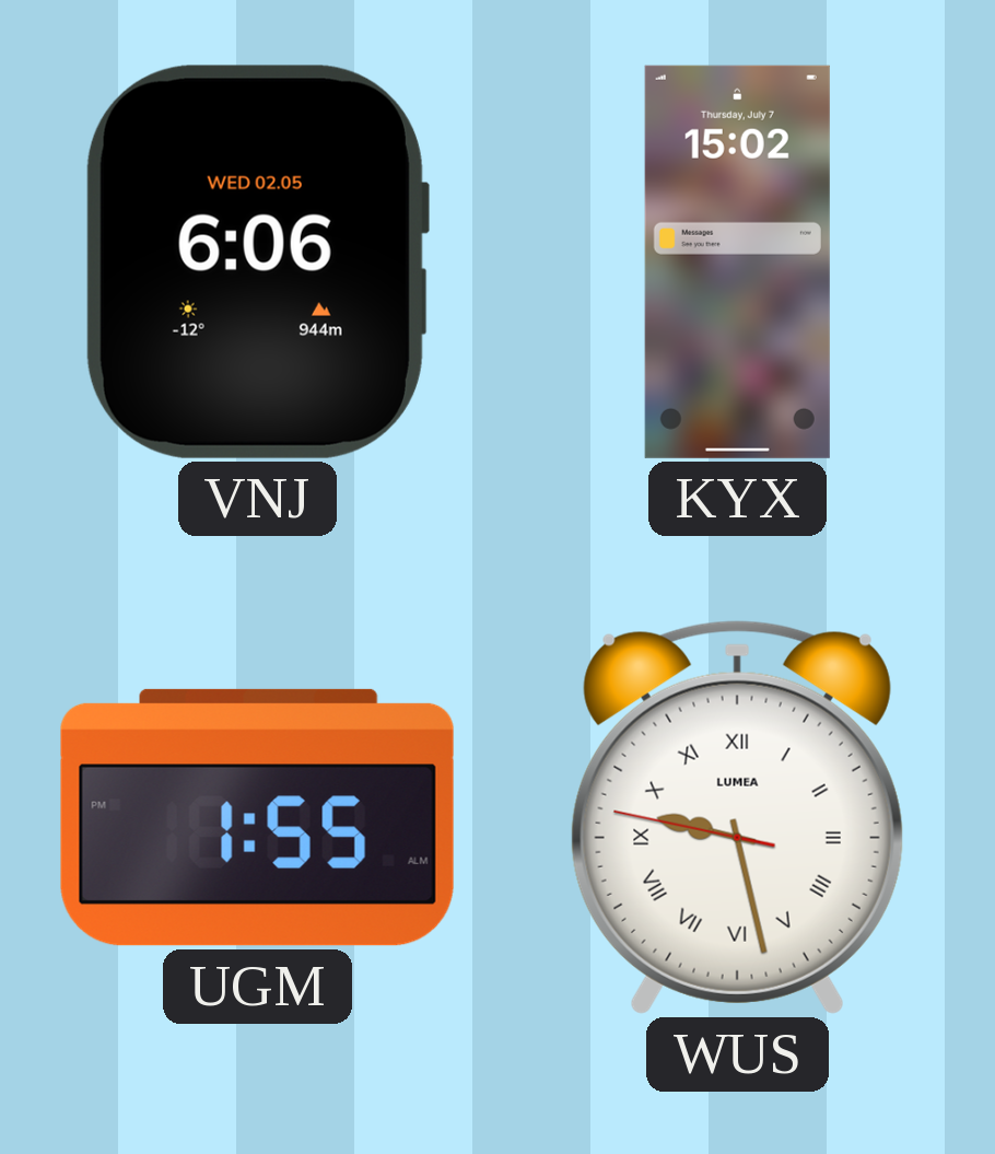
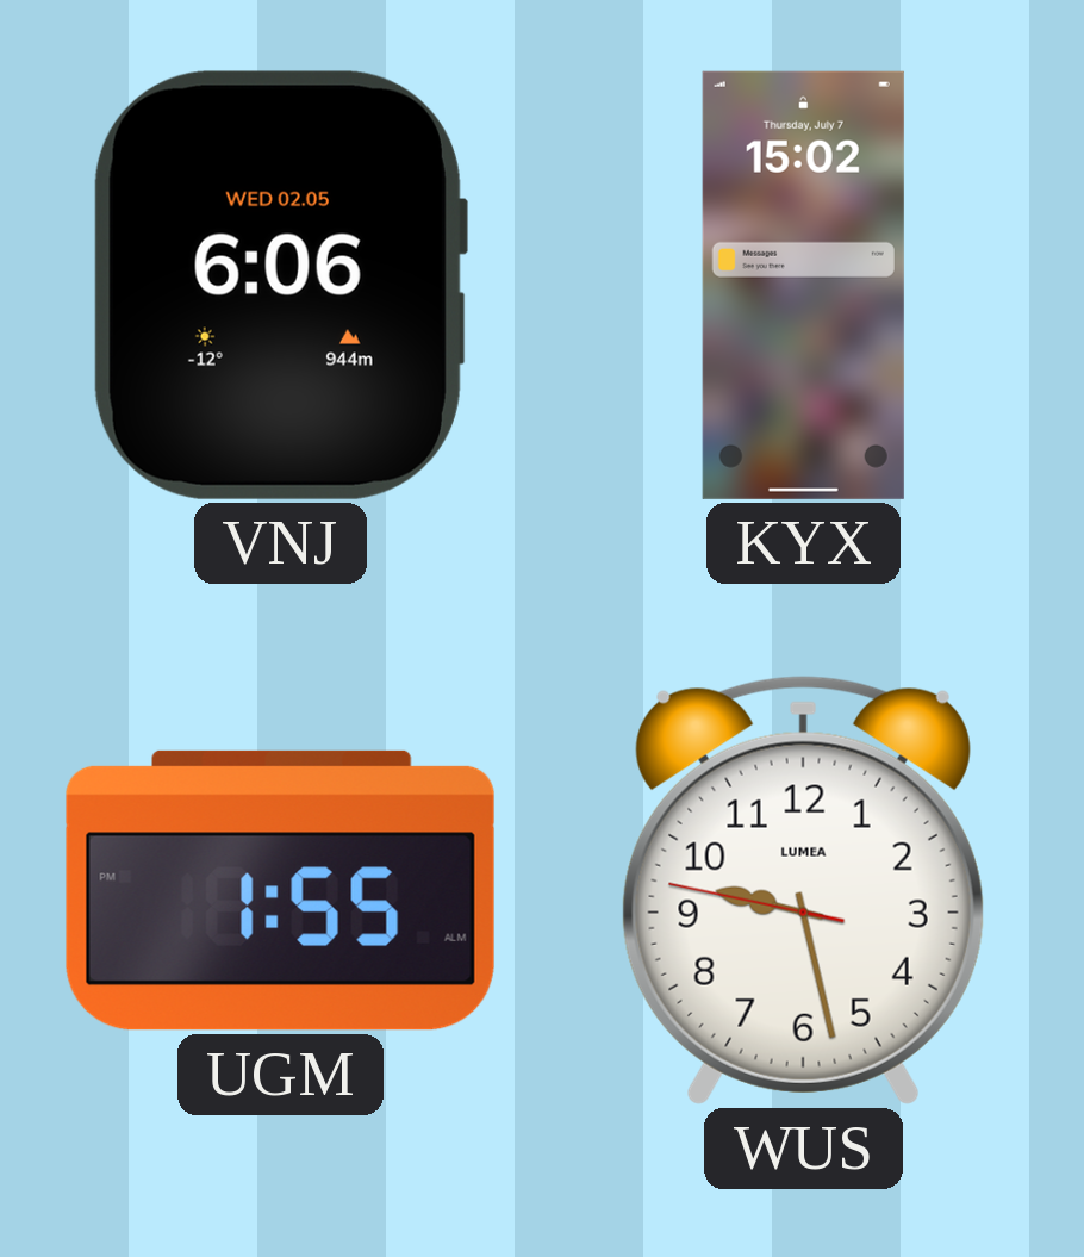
WUS numerals: Roman -> Arabic
